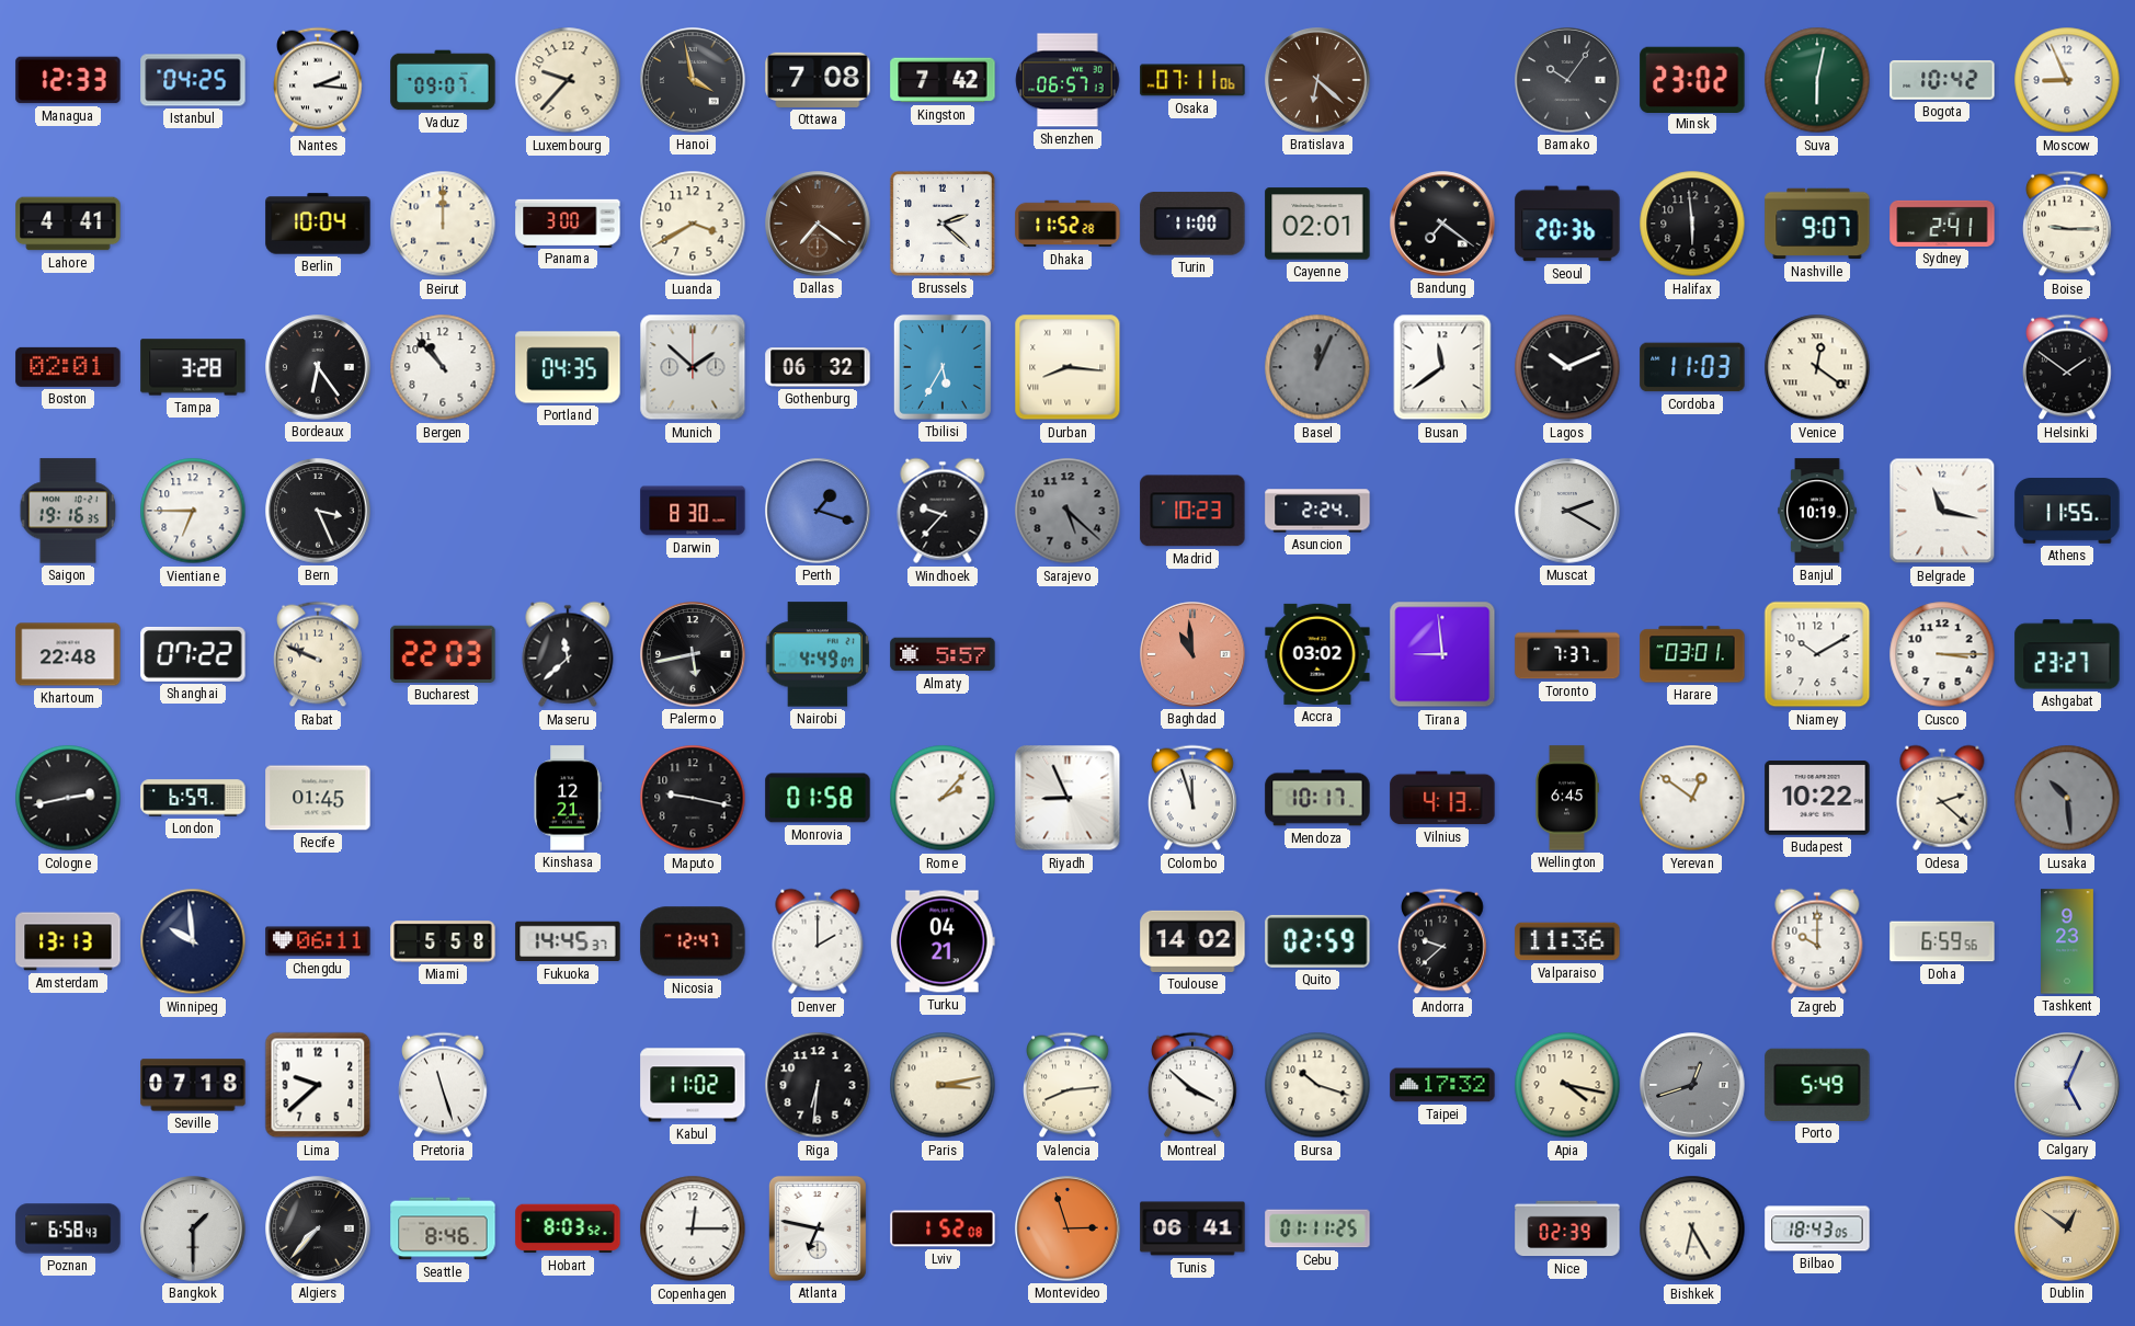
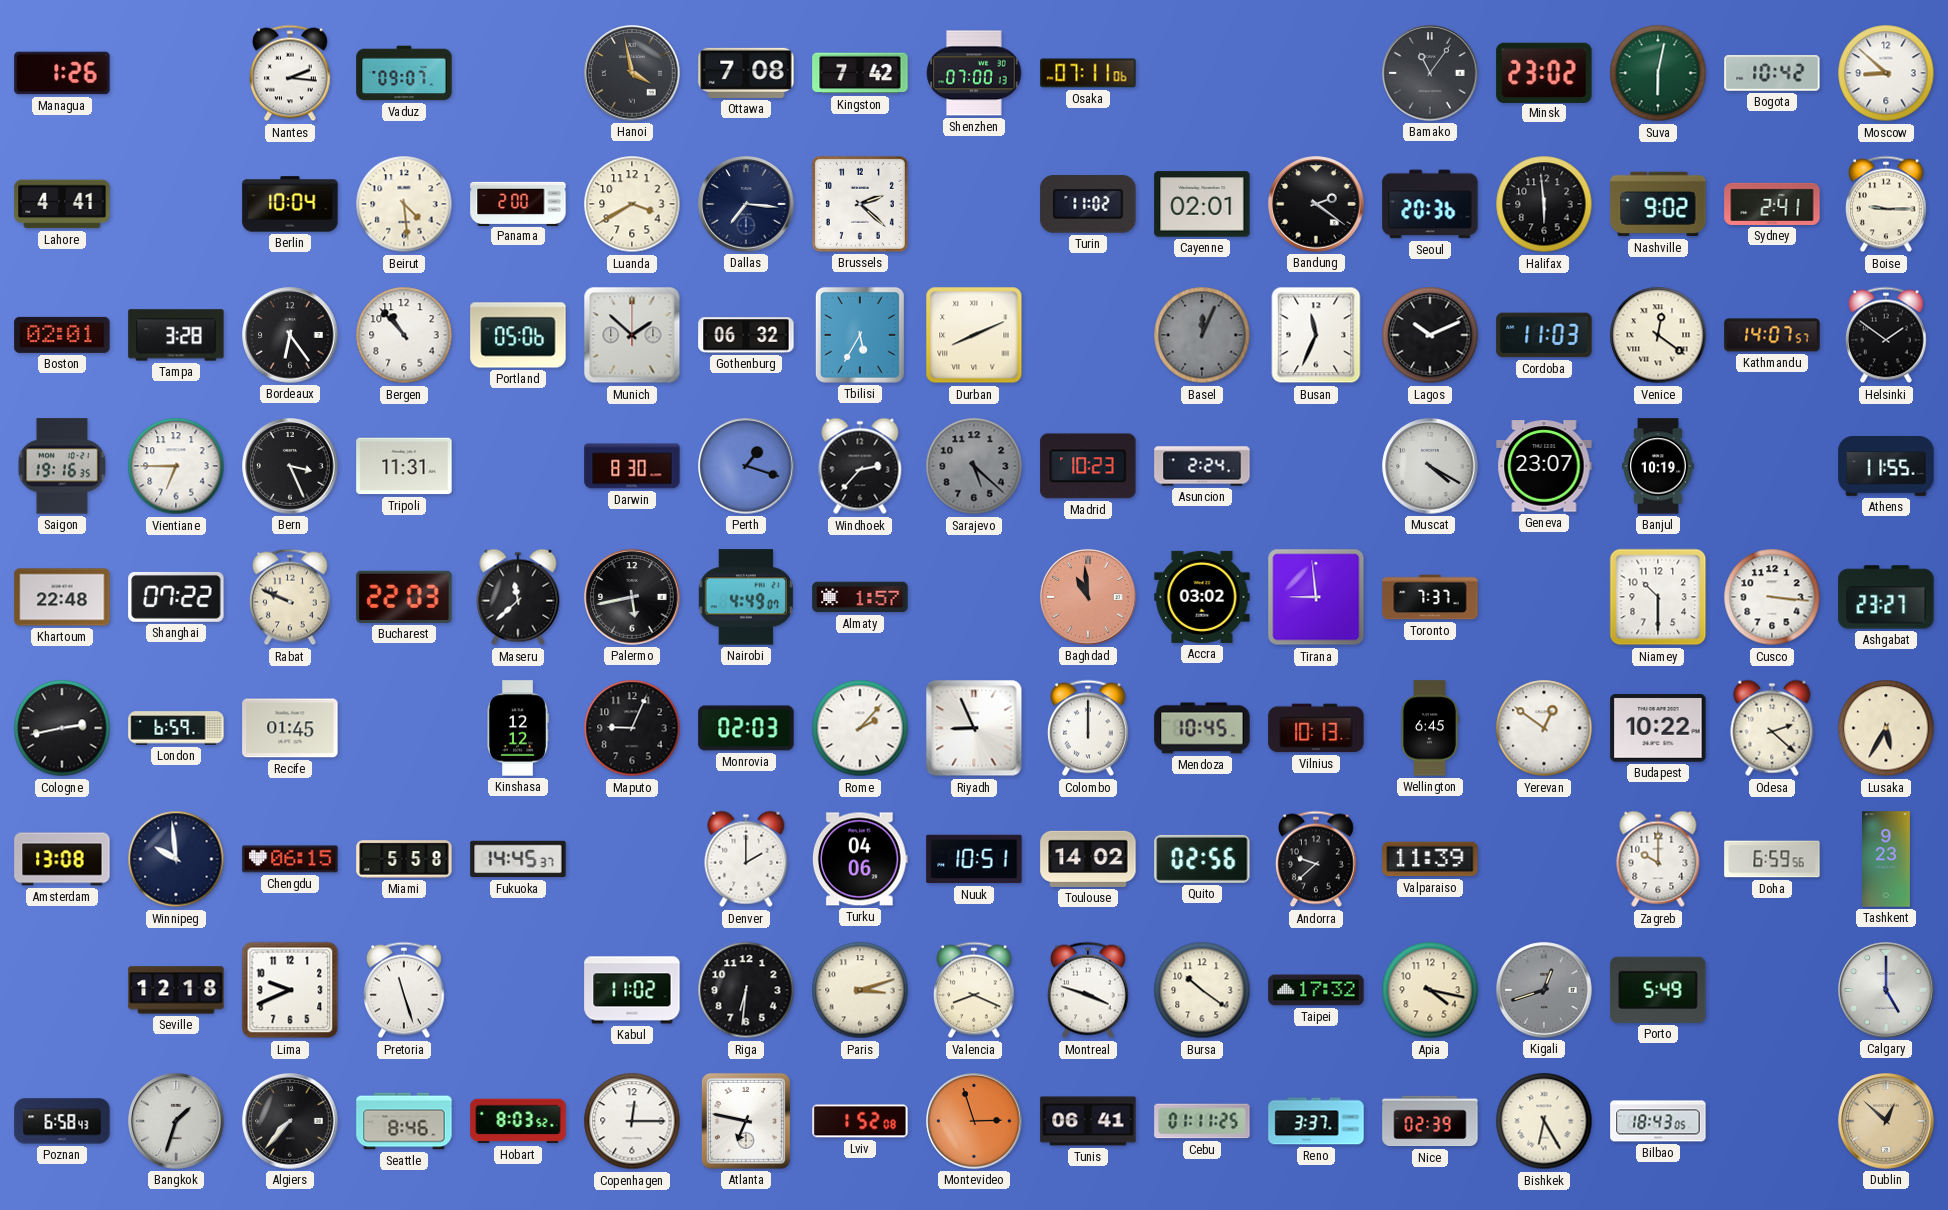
Managua: 12:33 -> 1:26
Istanbul: 04:25 -> none
Luxembourg: 9:37 -> none
Shenzhen: 06:57 -> 07:00
Bratislava: 6:22 -> none
Bamako: 10:06 -> 11:06
Moscow: 8:56 -> 8:52
Beirut: 12:00 -> 4:29
Panama: 3:00 -> 2:00
Dallas: 7:21 -> 7:16
Dallas dial: brown -> navy
Dhaka: 11:52 -> none
Turin: 11:00 -> 11:02
Bandung: 7:21 -> 2:21
Nashville: 9:07 -> 9:02
Portland: 04:35 -> 05:06
Durban: 8:16 -> 8:11
Busan: 11:39 -> 11:34
Kathmandu: none -> 14:07
Tripoli: none -> 11:31
Windhoek: 9:37 -> 2:37
Muscat: 2:20 -> 4:20
Geneva: none -> 23:07
Belgrade: 11:17 -> none
Almaty: 5:57 -> 1:57
Harare: 03:01 -> none
Niamey: 10:10 -> 10:30
Cusco: 3:15 -> 3:16
Kinshasa: 12:21 -> 12:12
Maputo: 9:17 -> 9:04
Monrovia: 01:58 -> 02:03
Colombo: 11:57 -> 12:00
Mendoza: 10:17 -> 10:45
Vilnius: 4:13 -> 10:13
Lusaka: 10:29 -> 5:35
Lusaka dial: grey -> cream
Amsterdam: 13:13 -> 13:08
Chengdu: 06:11 -> 06:15
Nicosia: 12:47 -> none
Turku: 04:21 -> 04:06
Nuuk: none -> 10:51
Quito: 02:59 -> 02:56
Valparaiso: 11:36 -> 11:39
Seville: 07:18 -> 12:18
Lima: 9:38 -> 9:41
Paris: 3:13 -> 3:12
Valencia: 8:14 -> 8:19
Montreal: 3:52 -> 3:48
Bursa: 10:18 -> 10:21
Calgary: 5:04 -> 5:00
Bangkok: 1:30 -> 1:33
Reno: none -> 3:37
Dublin: 12:51 -> 12:52
